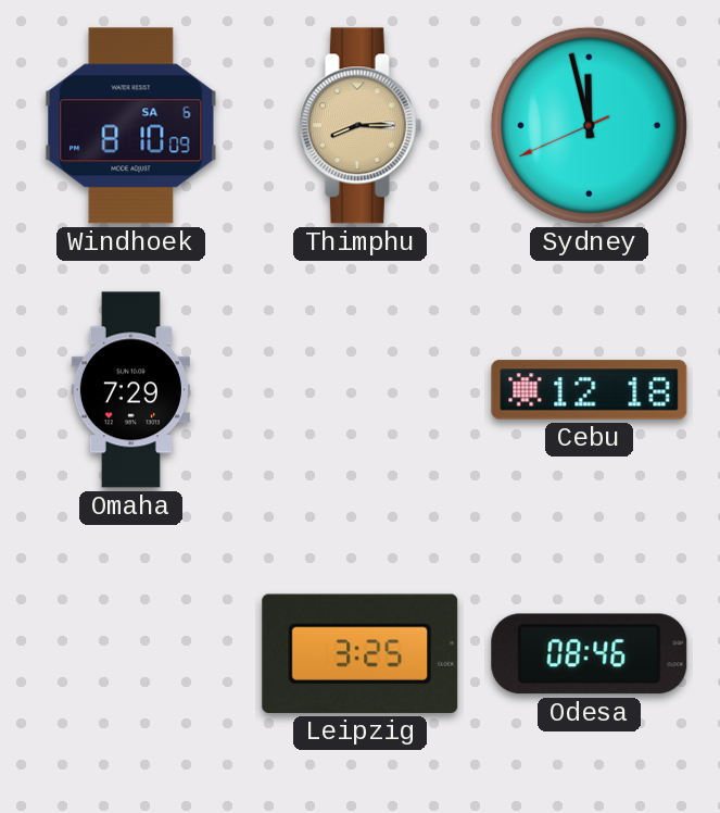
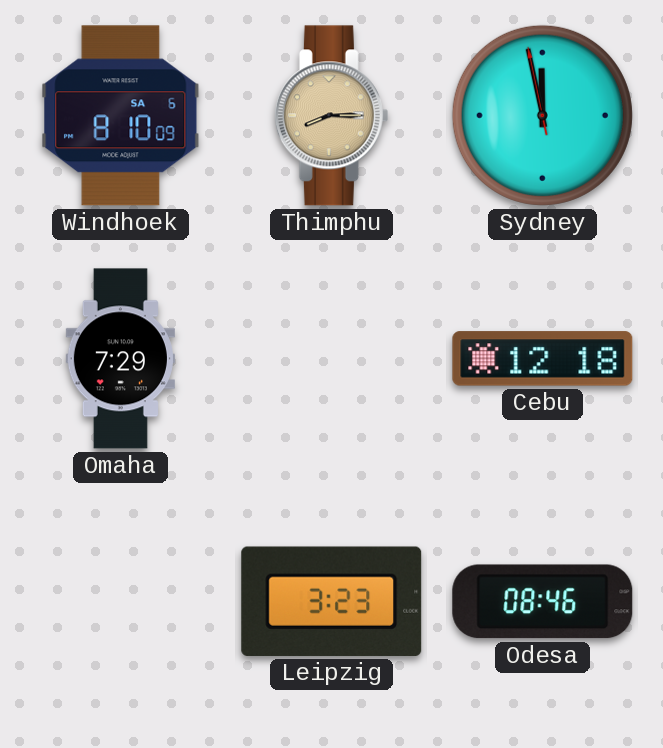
Sydney: 11:57:41 -> 11:57:58
Leipzig: 3:25 -> 3:23
